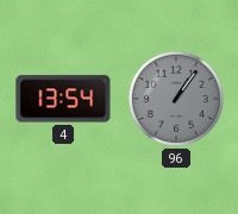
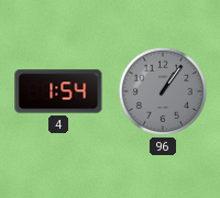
4: 13:54 -> 1:54
